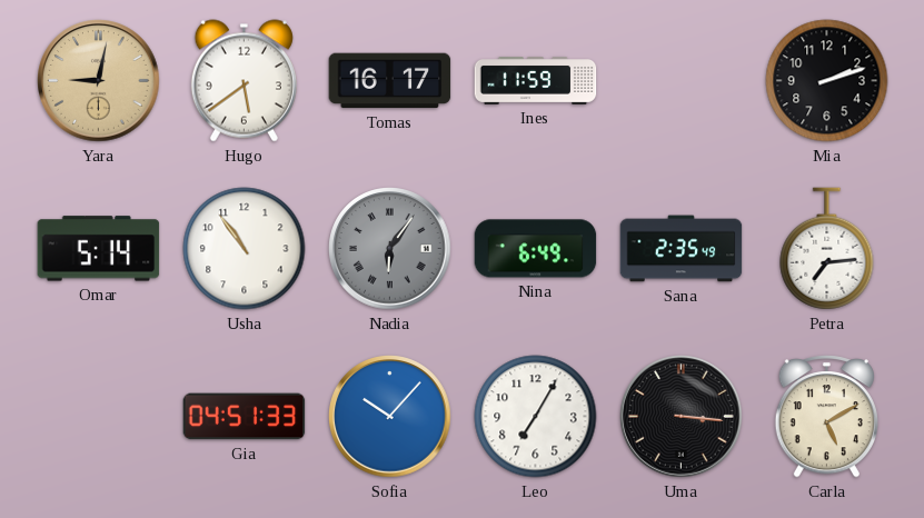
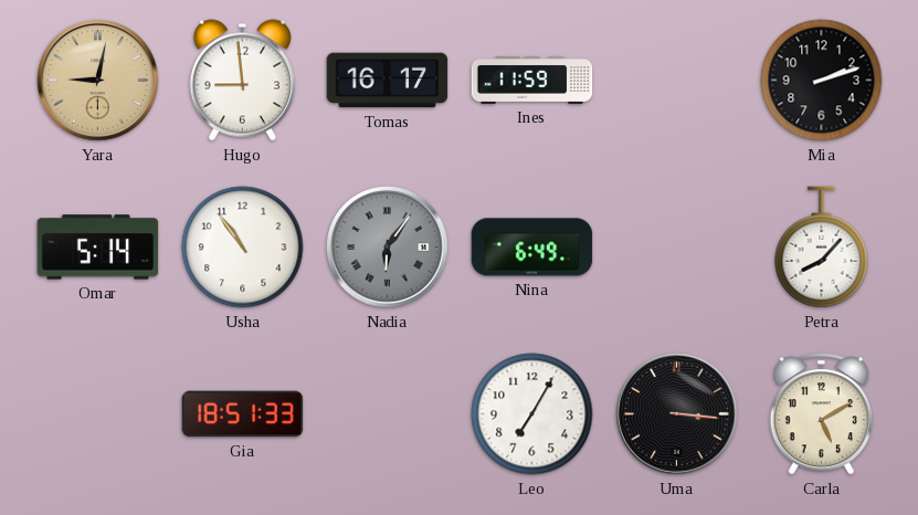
Hugo: 5:39 -> 8:59
Sana: 2:35 -> none
Petra: 7:14 -> 8:07
Gia: 04:51 -> 18:51
Sofia: 10:07 -> none
